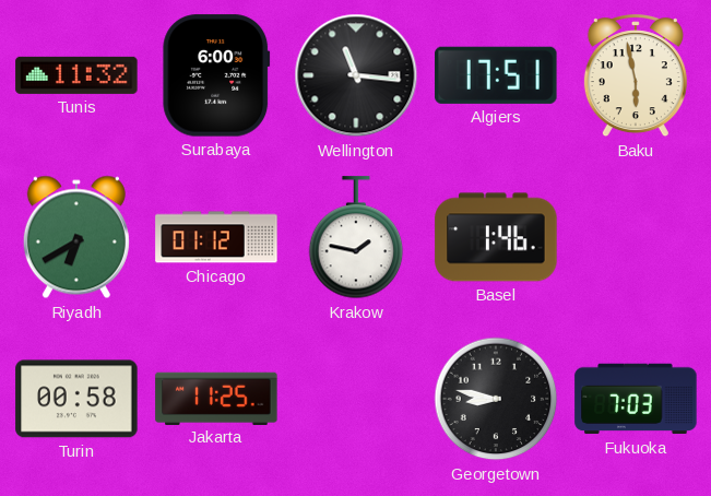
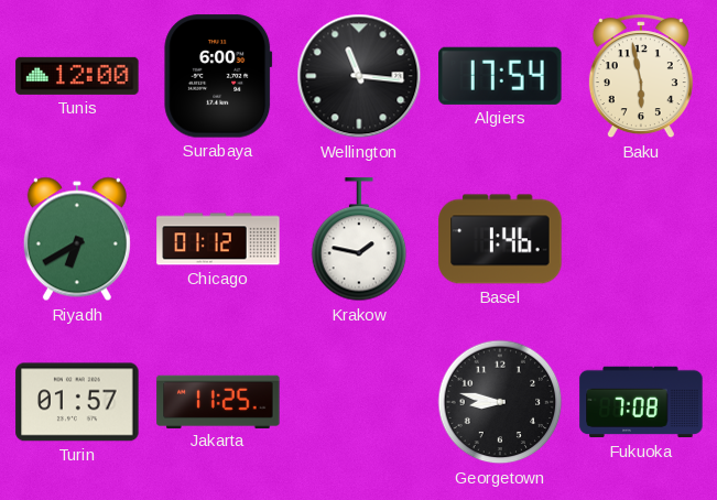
Tunis: 11:32 -> 12:00
Algiers: 17:51 -> 17:54
Turin: 00:58 -> 01:57
Fukuoka: 7:03 -> 7:08
